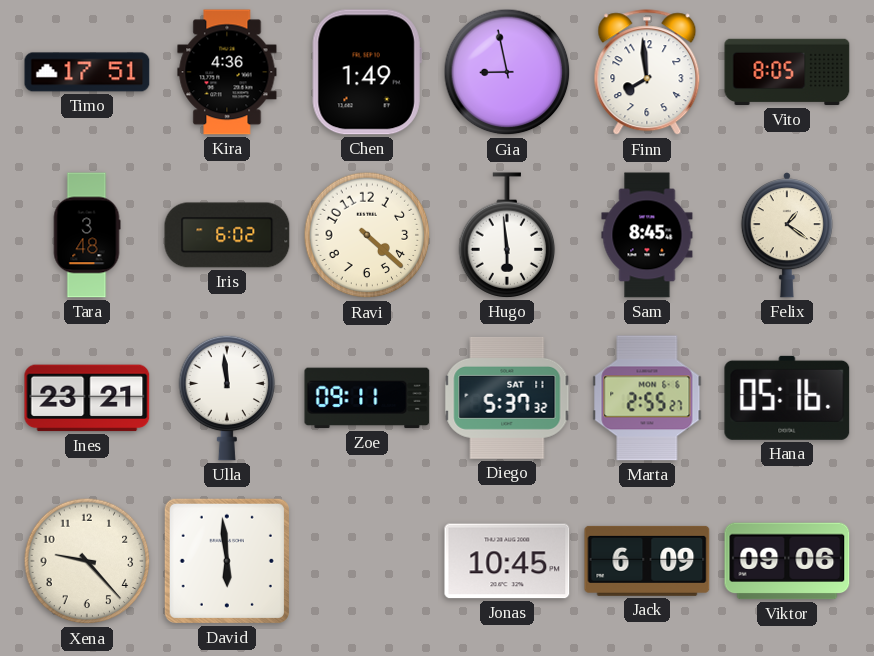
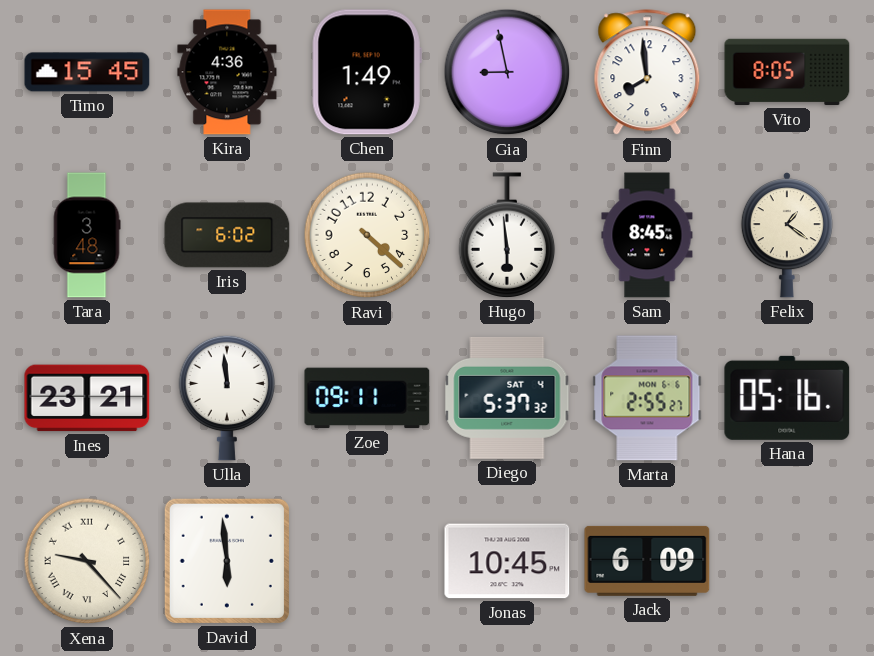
Timo: 17:51 -> 15:45
Diego date: SAT 11 -> SAT 4
Xena numerals: Arabic -> Roman
Viktor: 09:06 -> none
